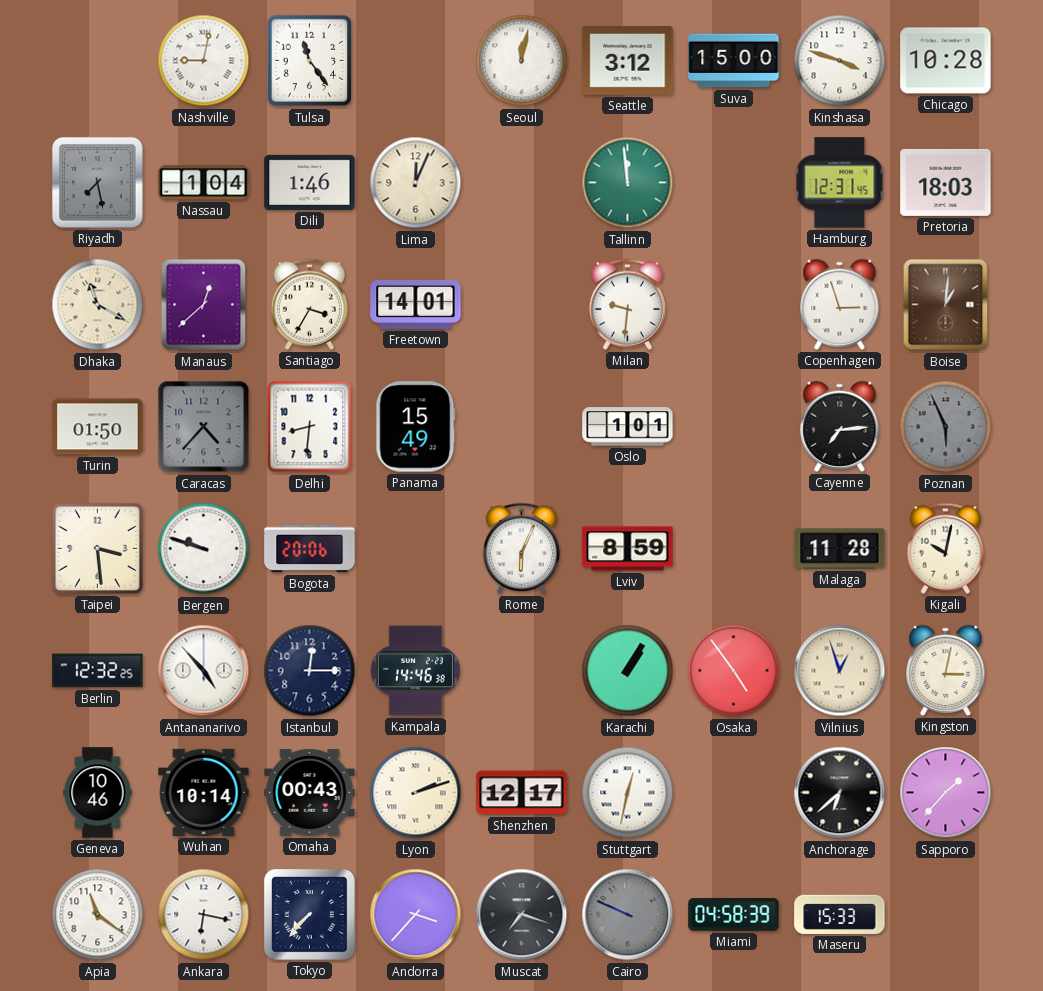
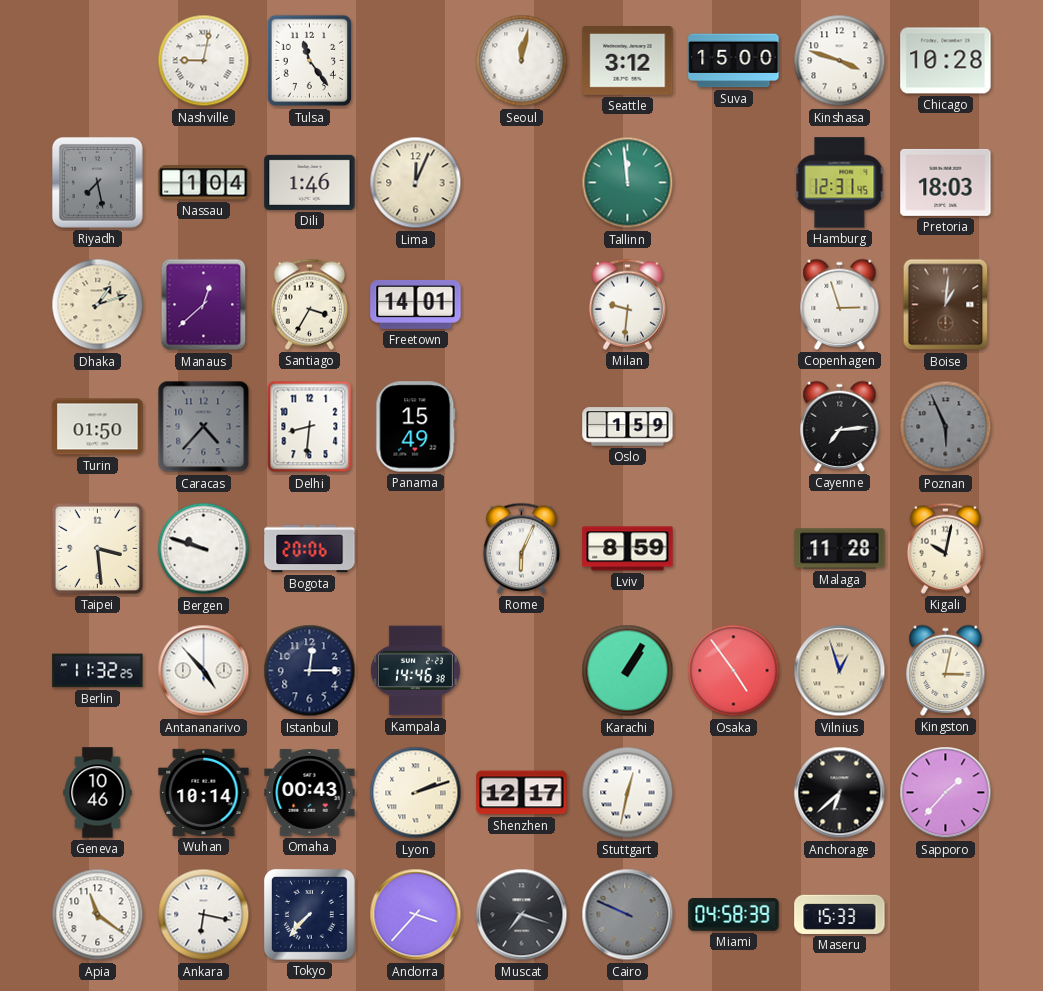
Dhaka: 11:20 -> 1:12
Oslo: 1:01 -> 1:59
Berlin: 12:32 -> 11:32
